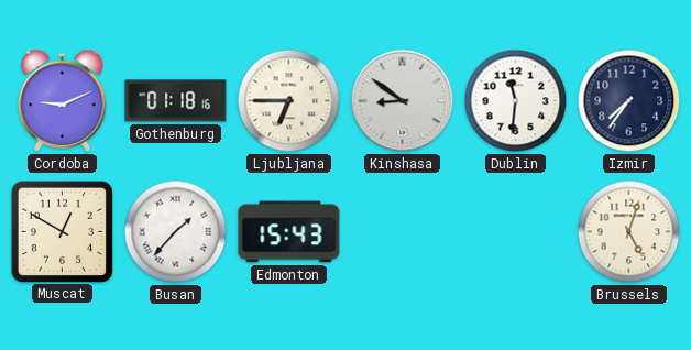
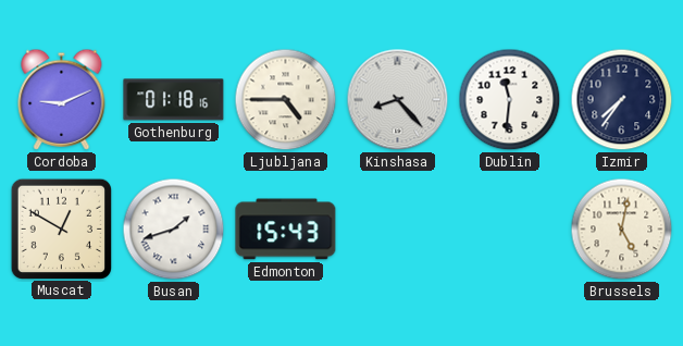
Ljubljana: 6:45 -> 4:45
Kinshasa: 8:51 -> 8:23
Busan: 1:37 -> 1:42
Brussels: 5:03 -> 5:02
